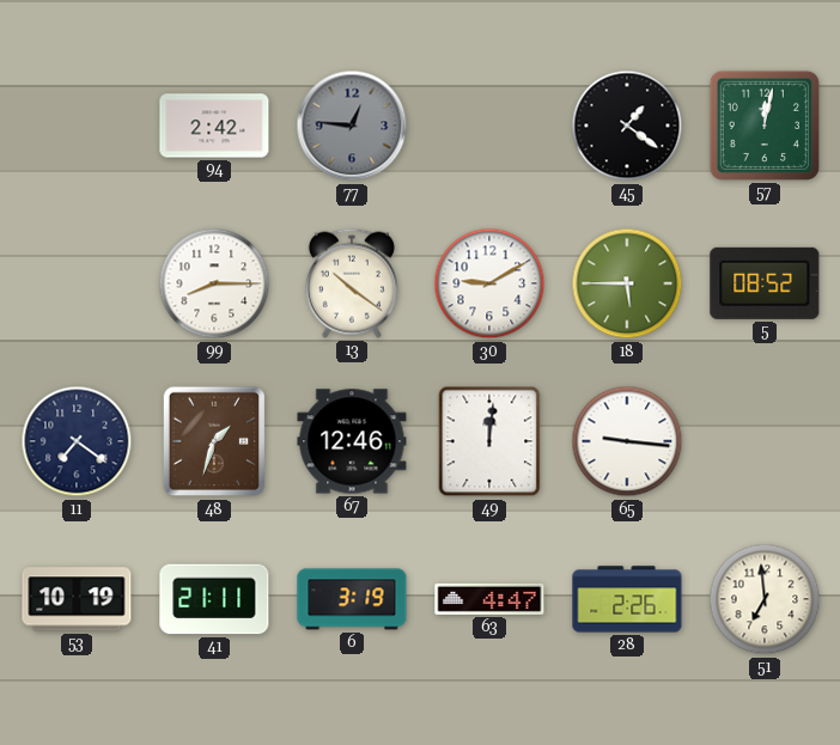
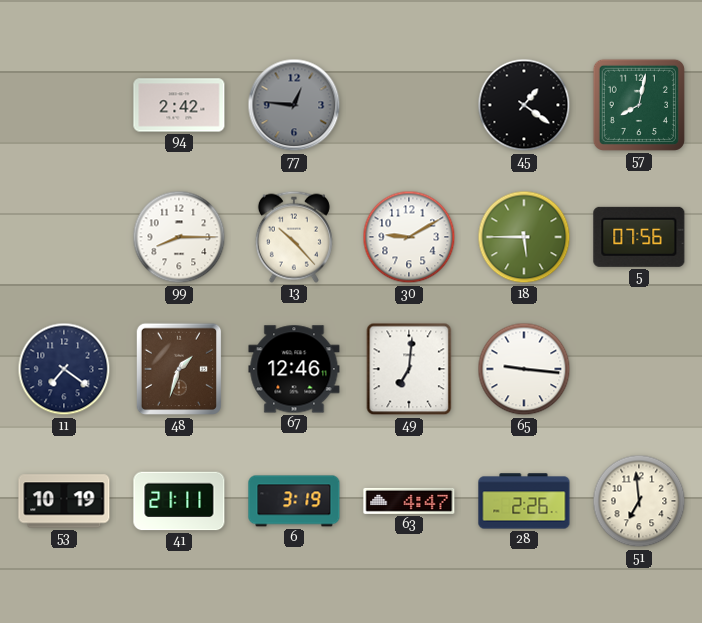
57: 12:02 -> 8:02
13: 10:21 -> 10:23
5: 08:52 -> 07:56
49: 12:01 -> 7:01
